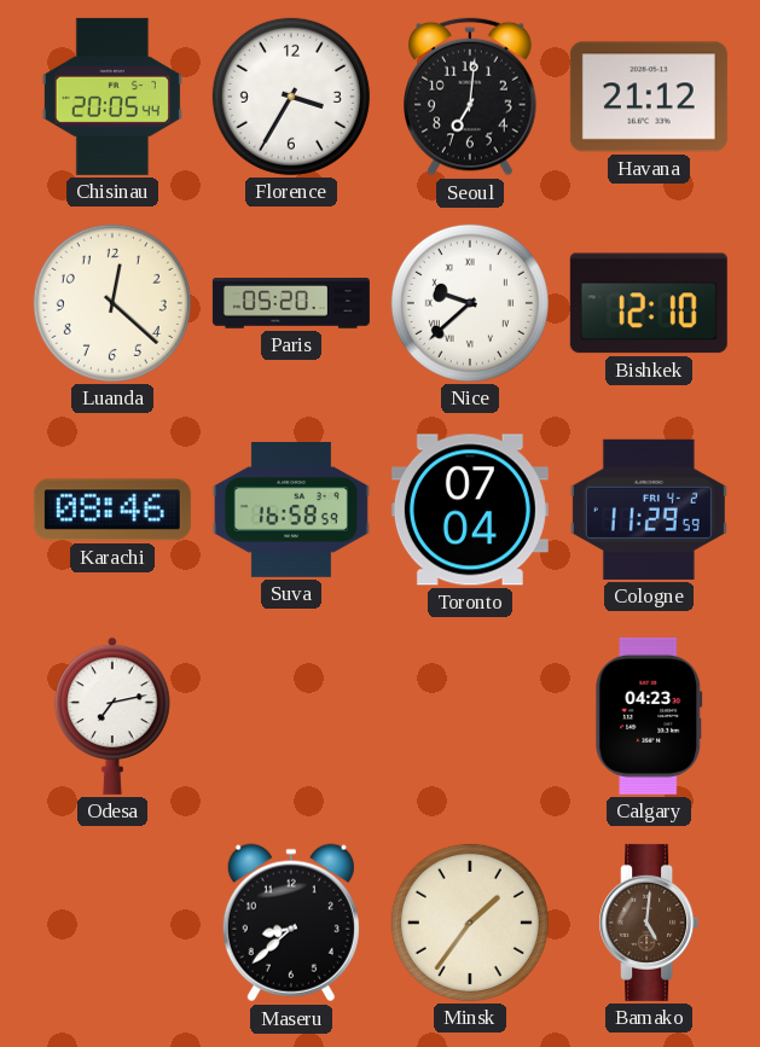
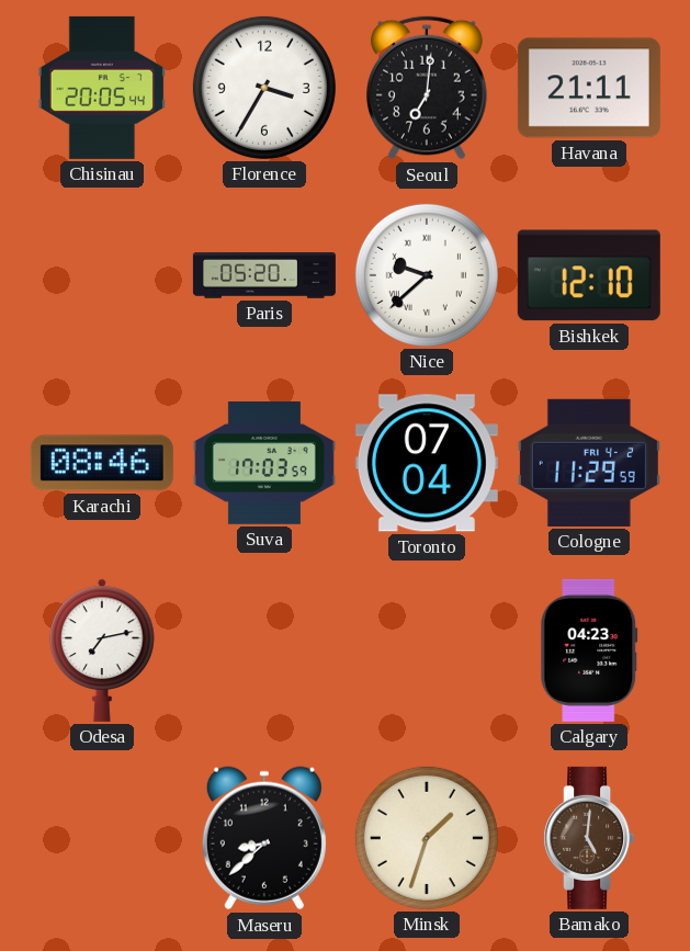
Havana: 21:12 -> 21:11
Luanda: 12:22 -> none
Suva: 16:58 -> 17:03
Minsk: 1:36 -> 1:33
